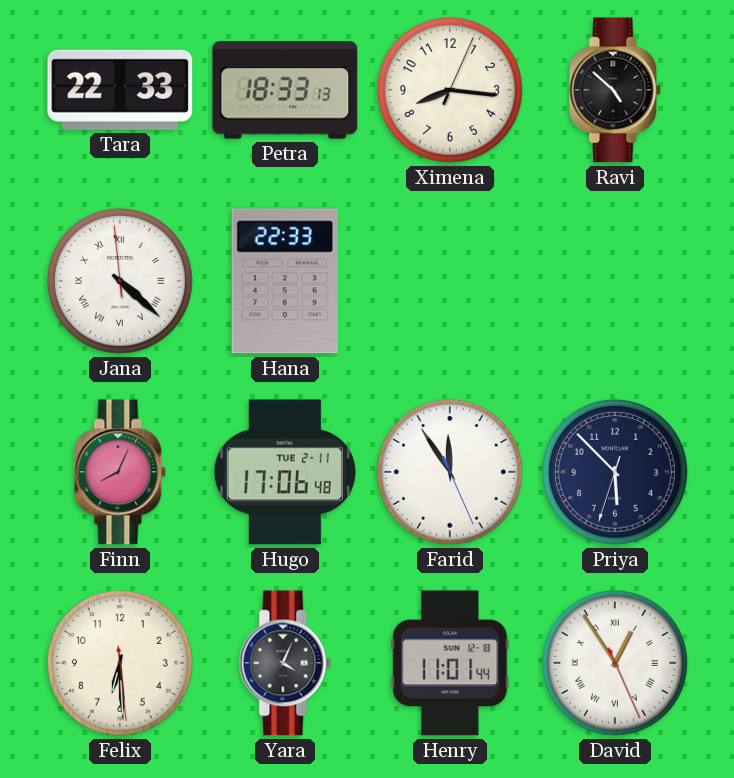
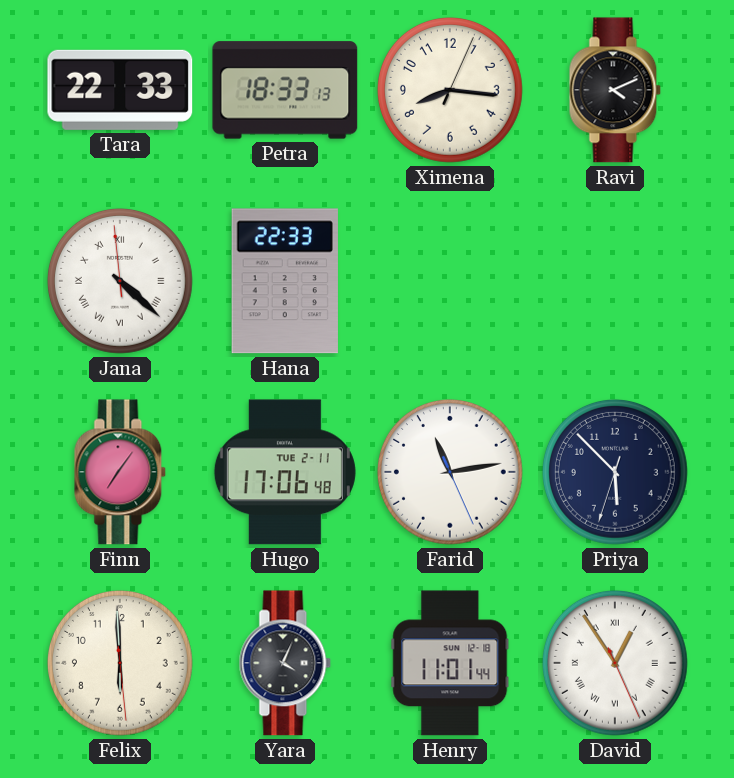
Ravi: 4:52 -> 4:11
Finn: 8:04 -> 7:06
Farid: 11:54 -> 11:13
Felix: 6:29 -> 5:59
